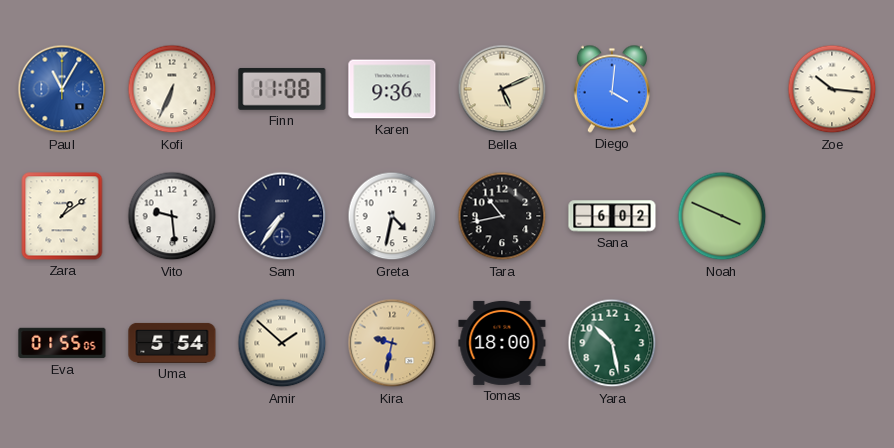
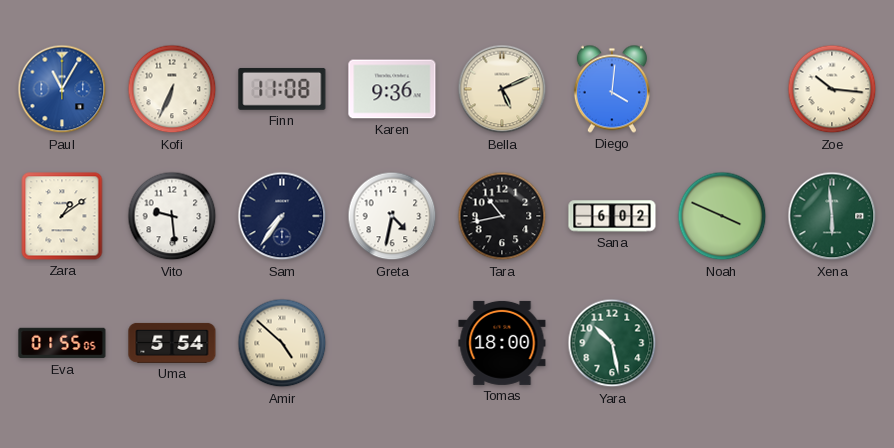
Xena: none -> 5:59
Amir: 1:52 -> 4:52
Kira: 9:32 -> none
